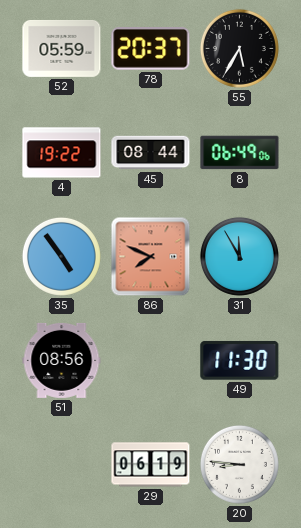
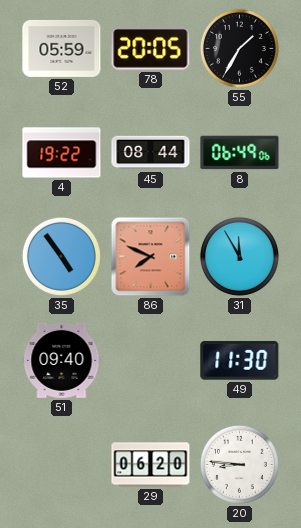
78: 20:37 -> 20:05
55: 5:35 -> 1:35
51: 08:56 -> 09:40
29: 06:19 -> 06:20
